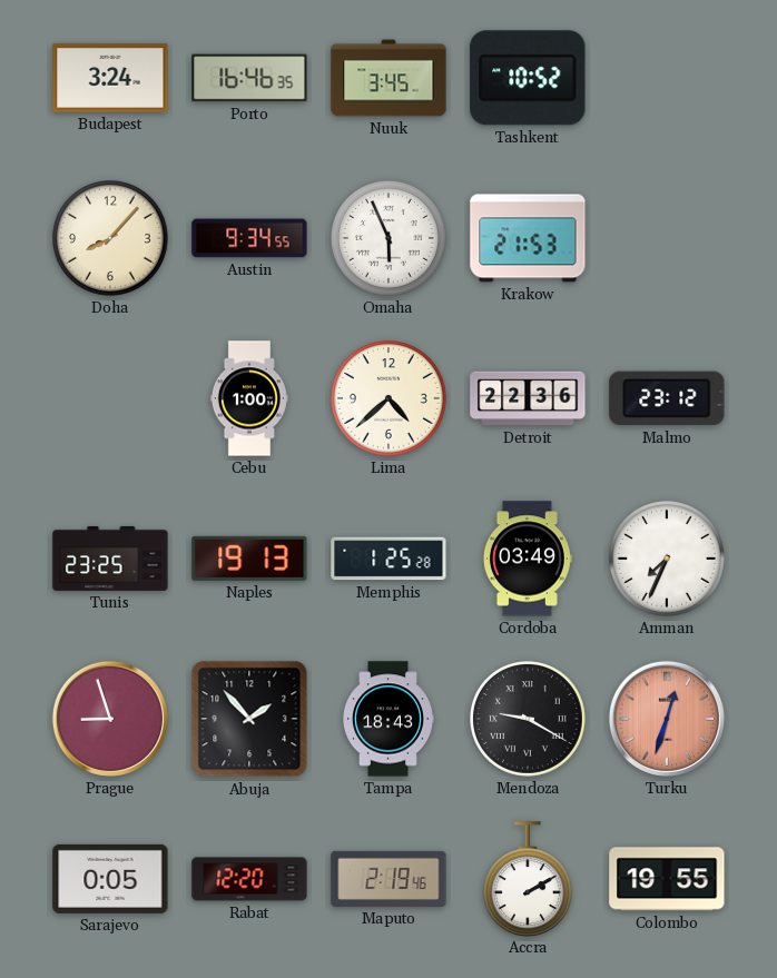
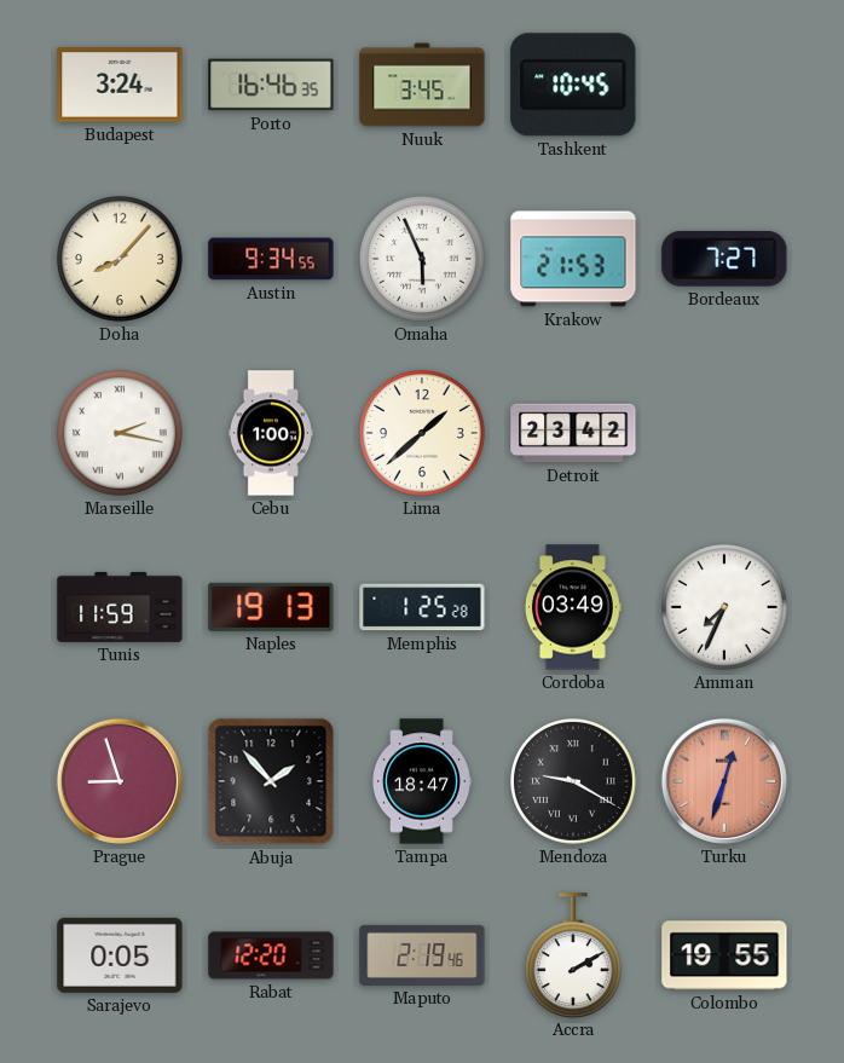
Tashkent: 10:52 -> 10:45
Bordeaux: none -> 7:27
Marseille: none -> 2:17
Lima: 4:38 -> 1:38
Detroit: 22:36 -> 23:42
Malmo: 23:12 -> none
Tunis: 23:25 -> 11:59
Tampa: 18:43 -> 18:47
